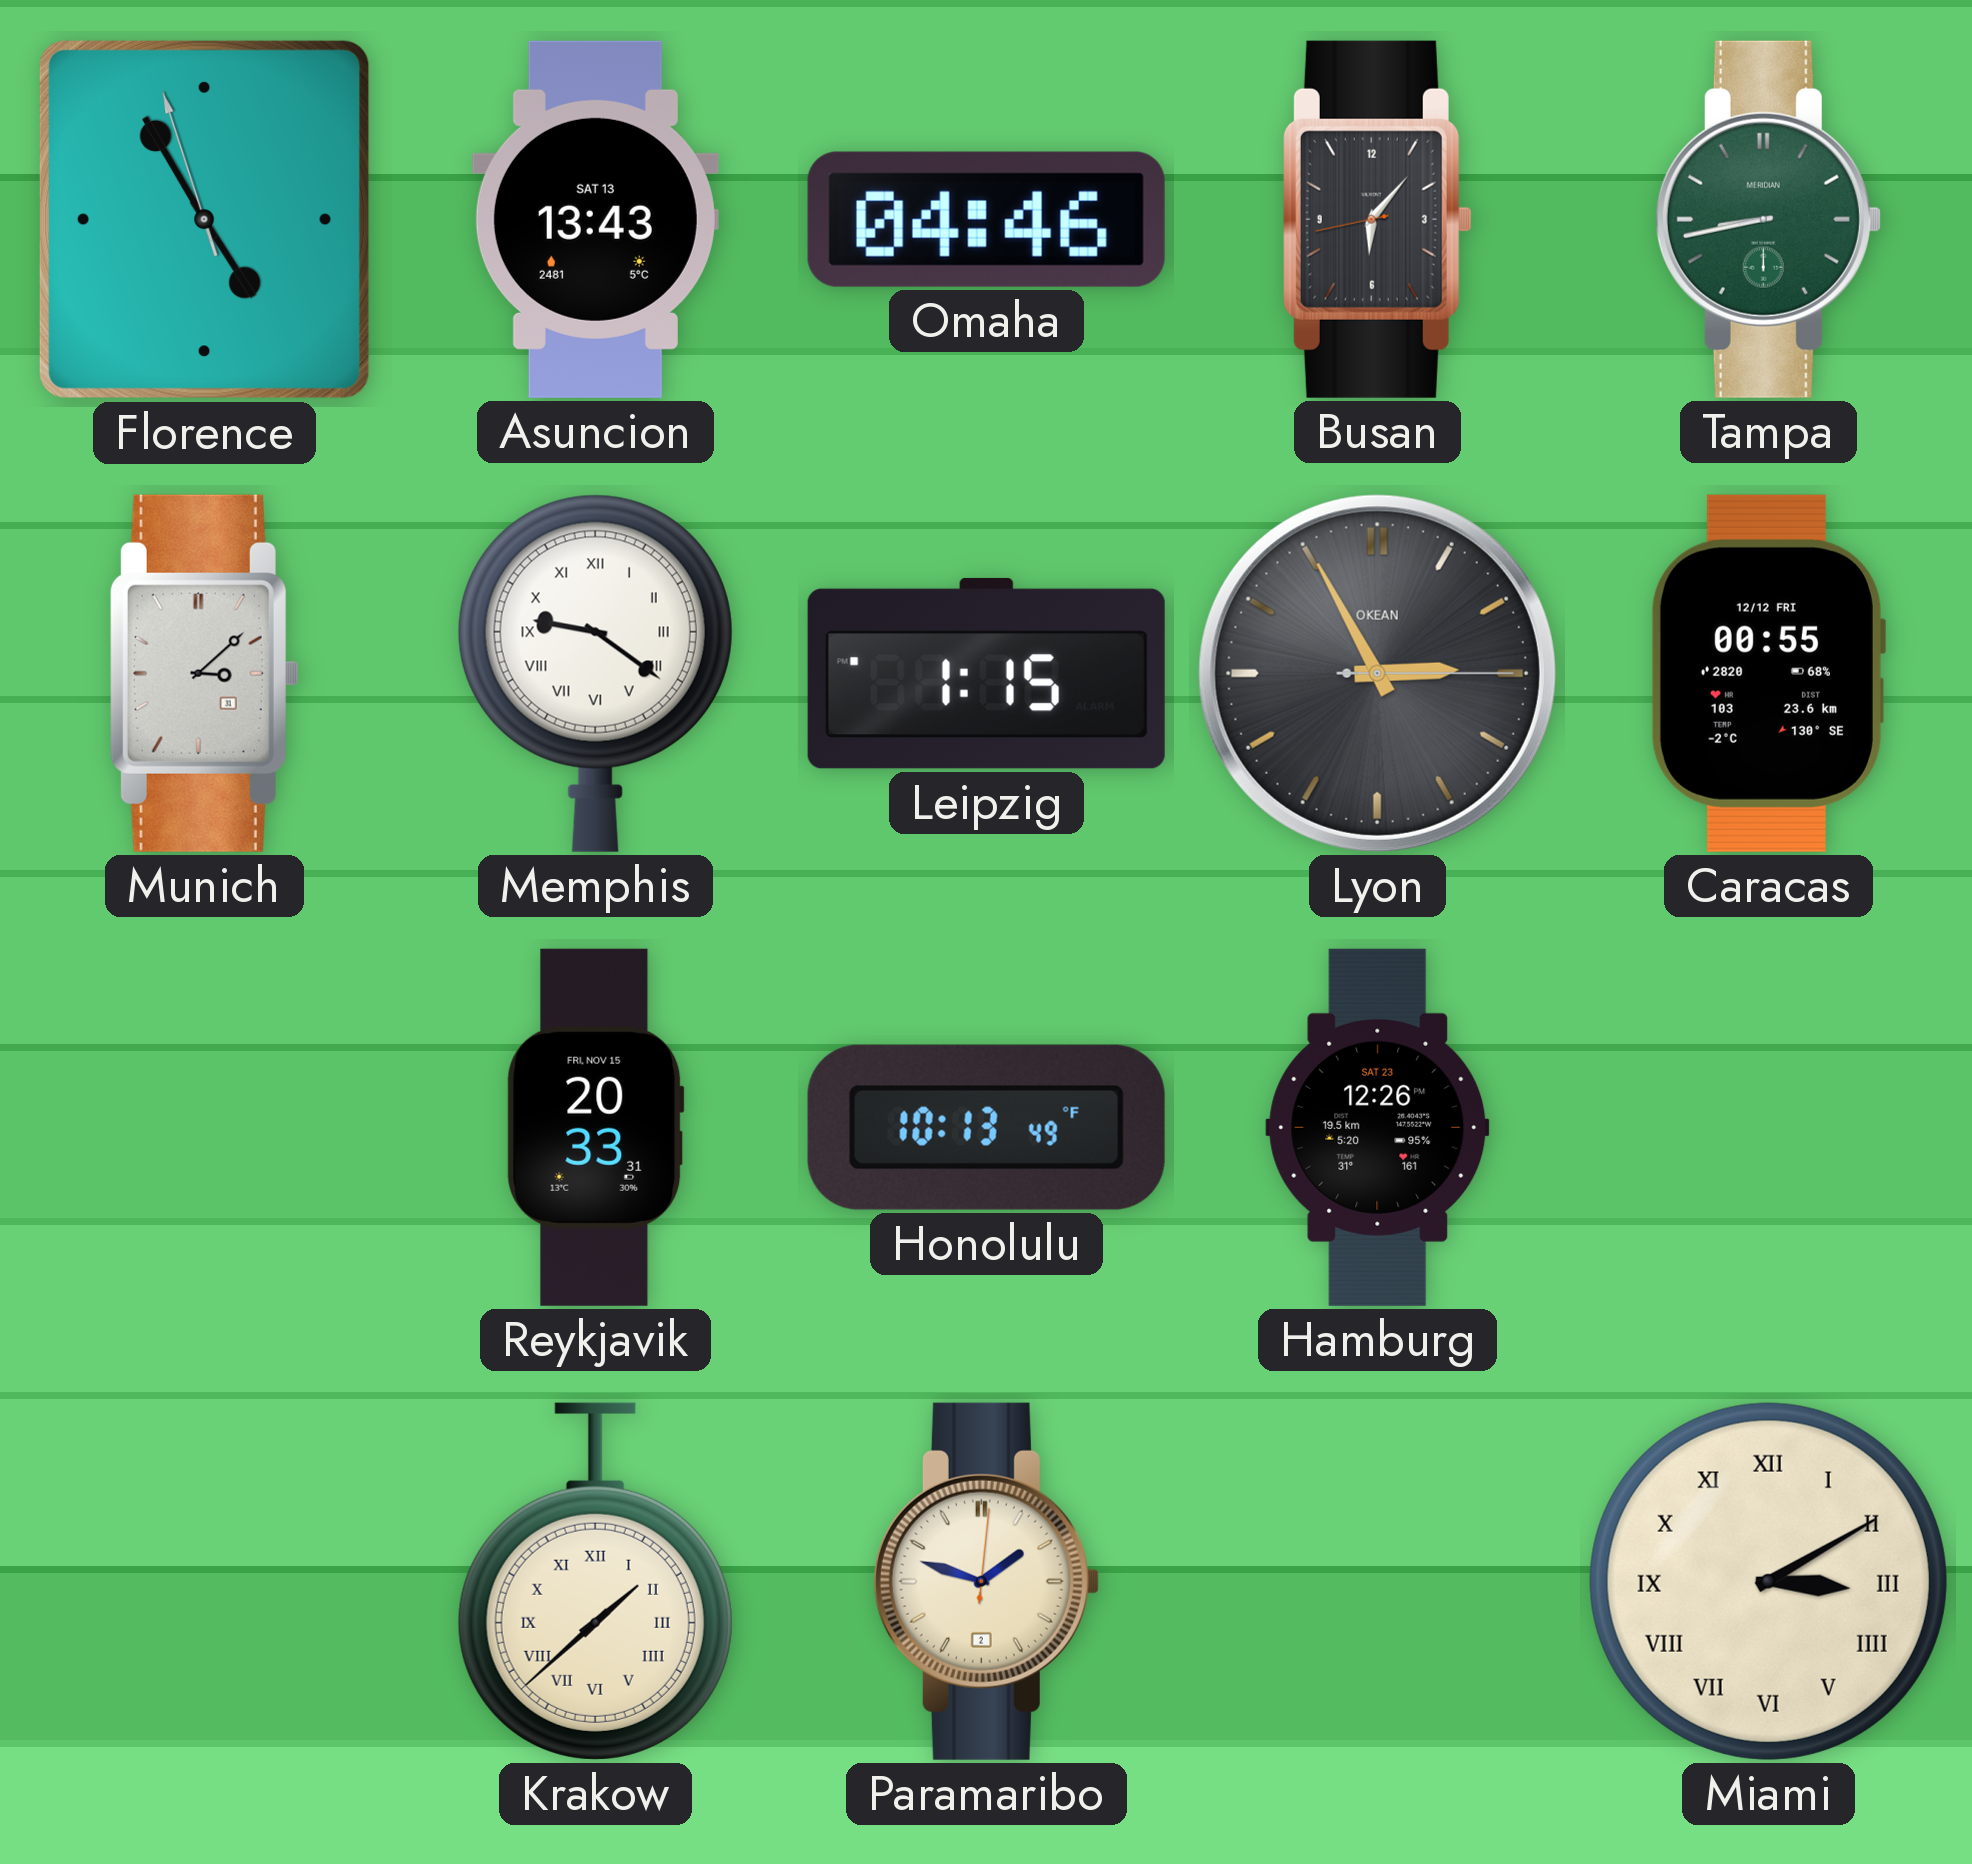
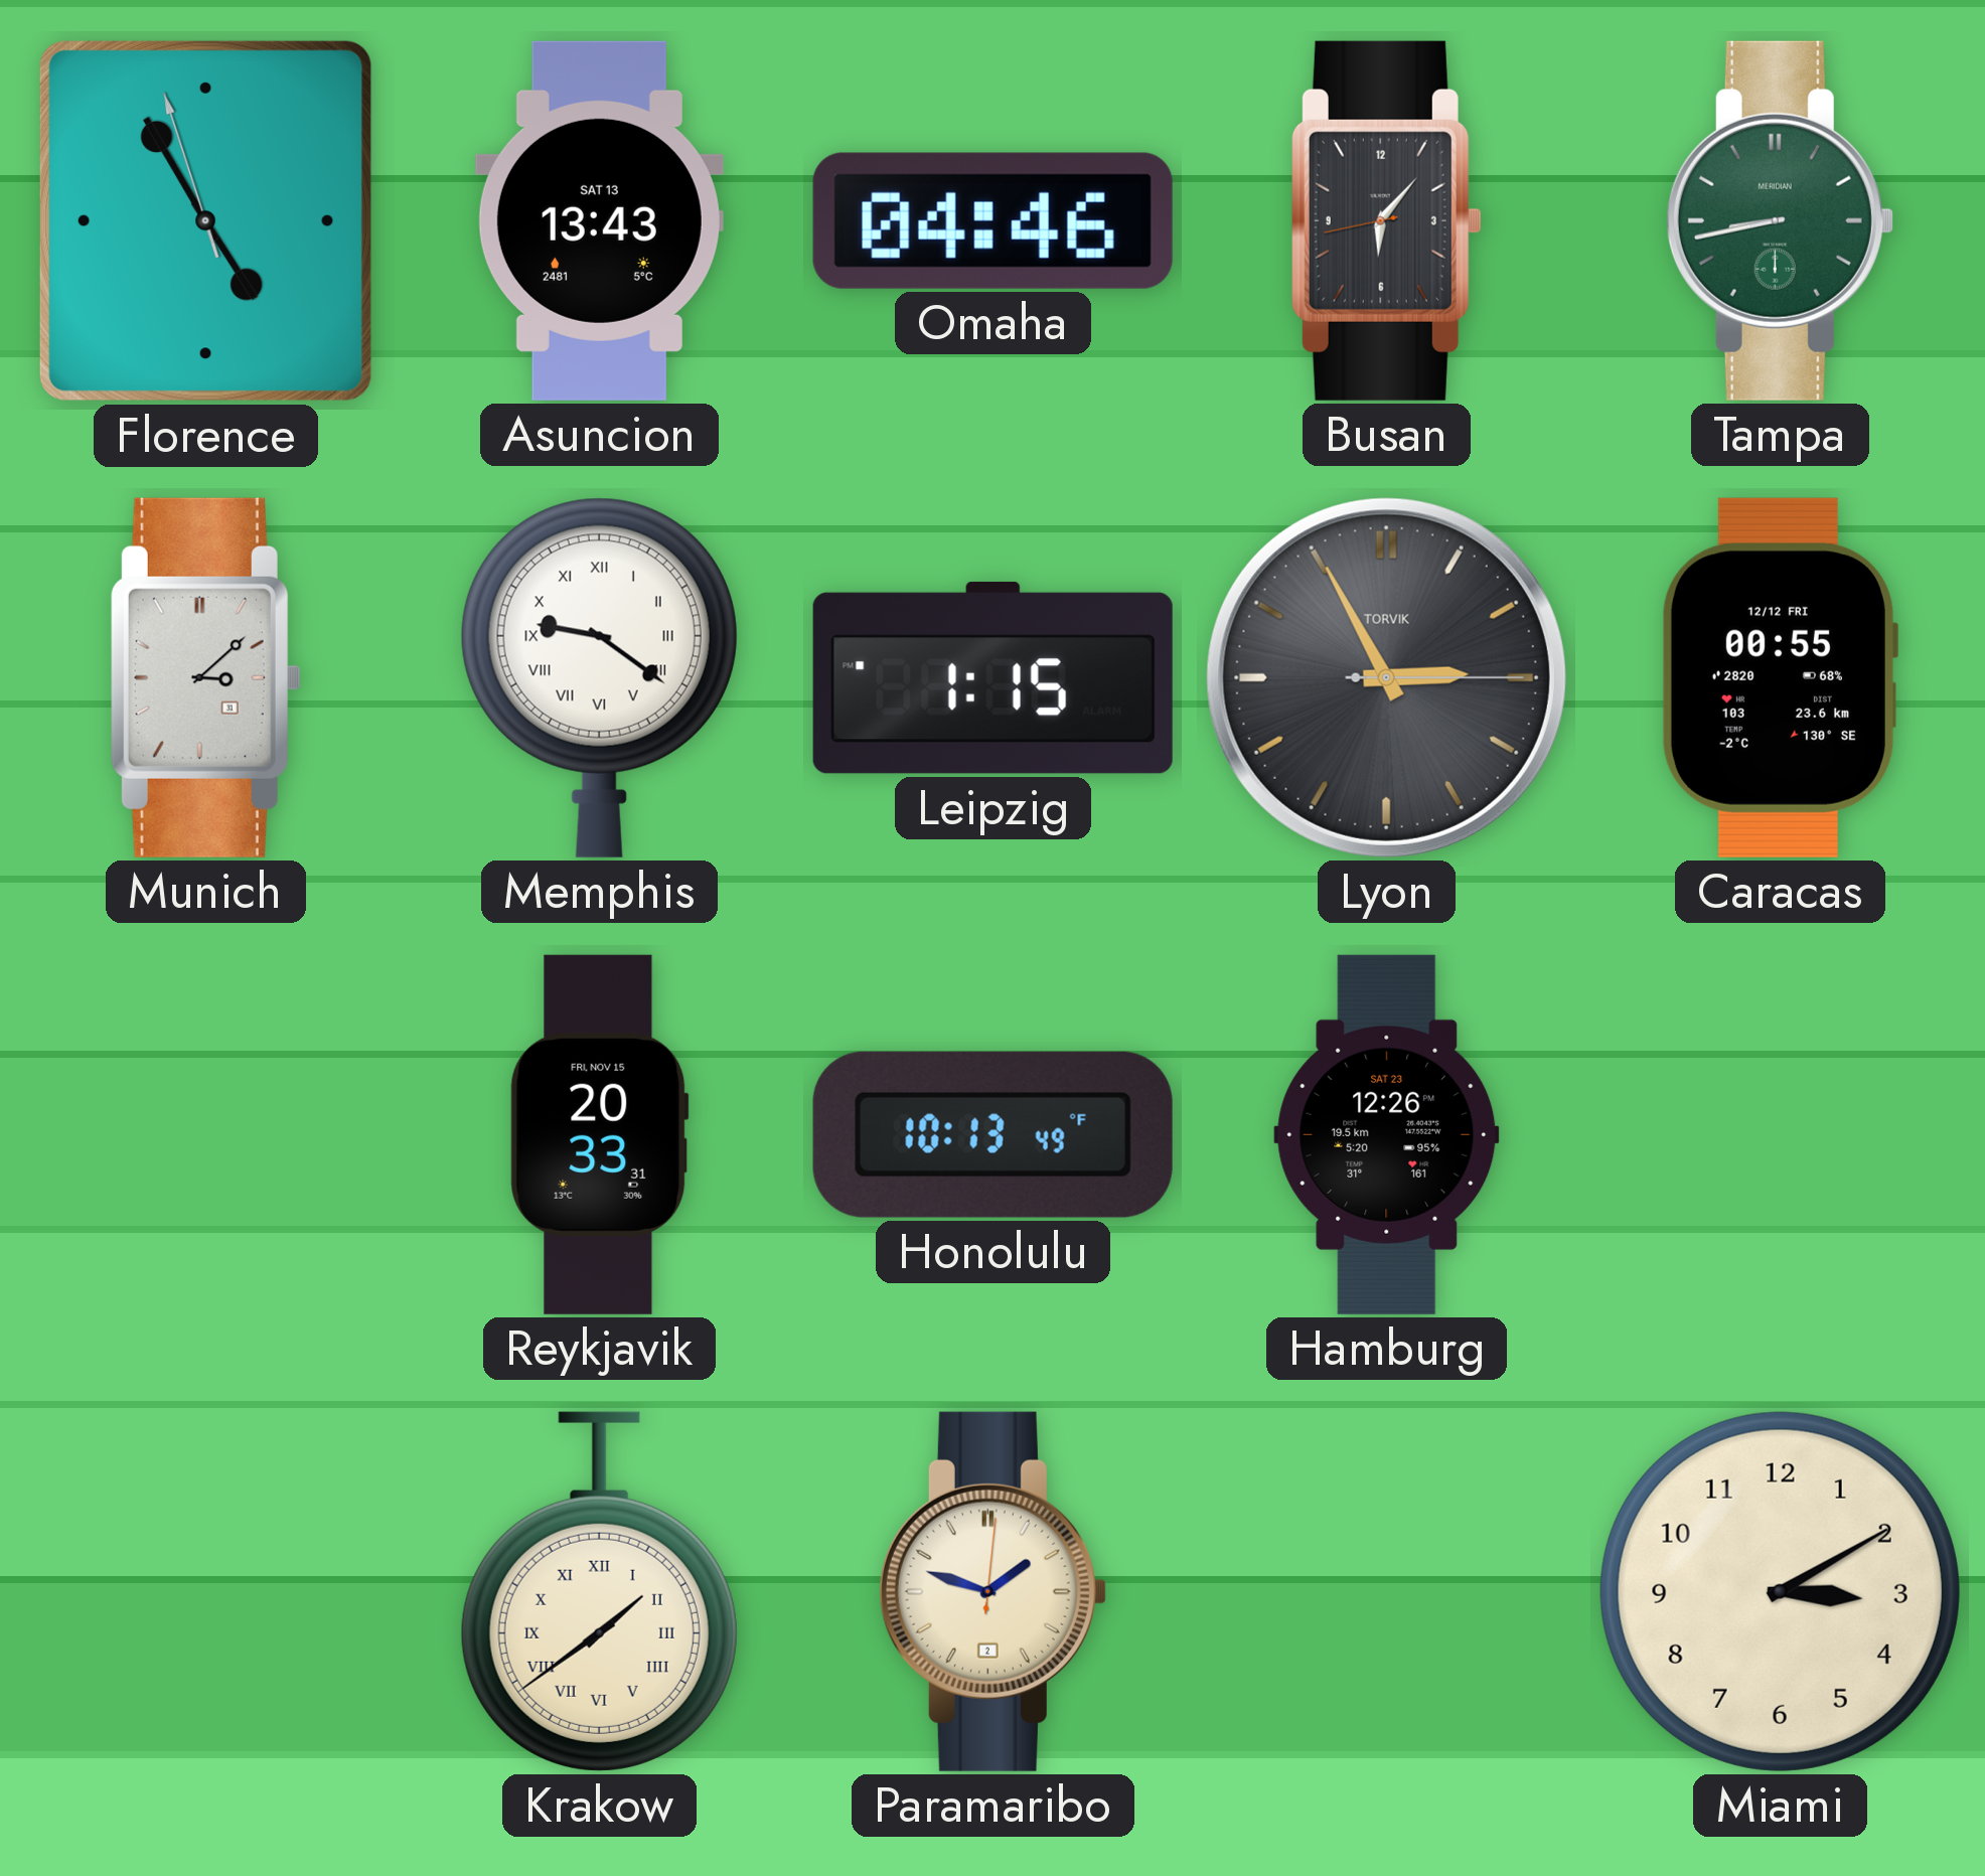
Lyon brand: OKEAN -> TORVIK
Krakow: 1:38 -> 1:39
Miami numerals: Roman -> Arabic
